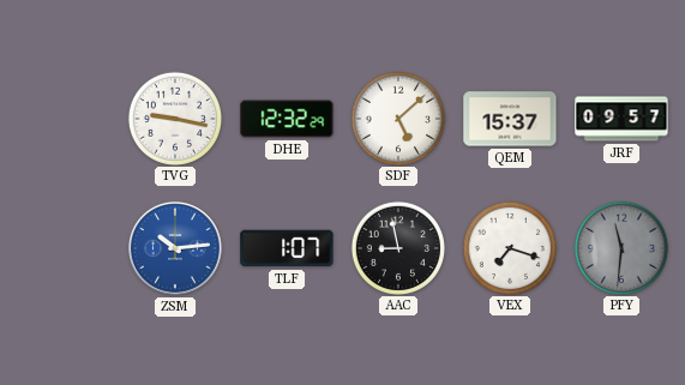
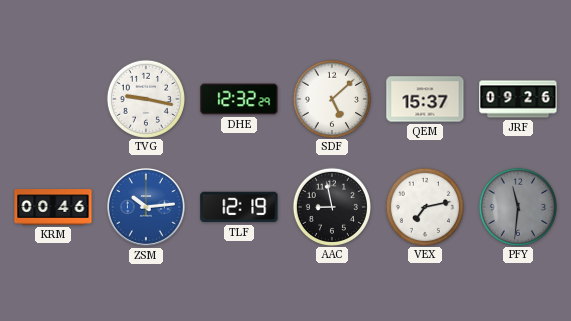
JRF: 09:57 -> 09:26
KRM: none -> 00:46
TLF: 1:07 -> 12:19
VEX: 7:18 -> 7:13
